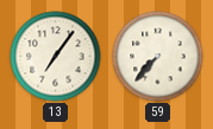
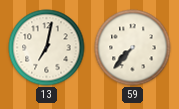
13: 7:06 -> 7:02
